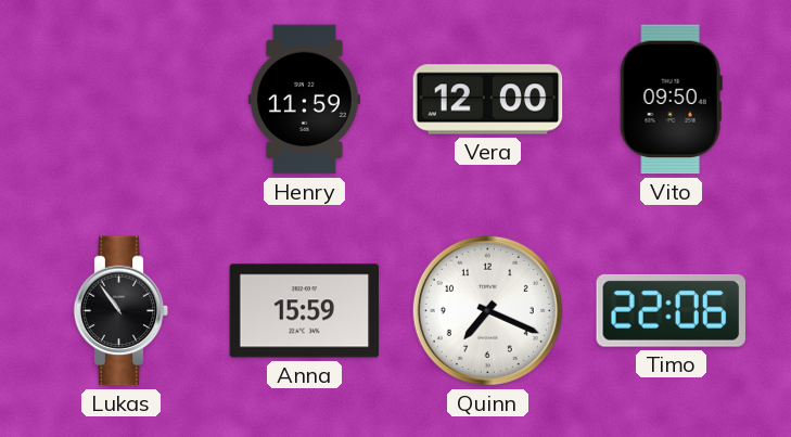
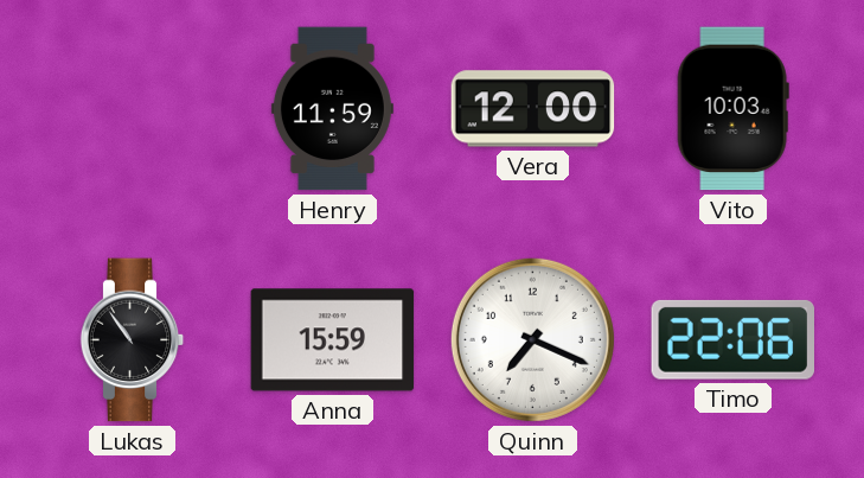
Vito: 09:50 -> 10:03
